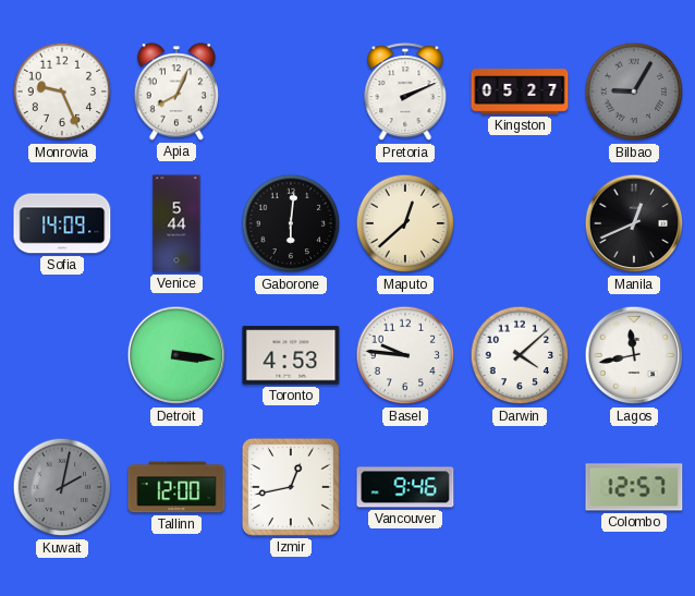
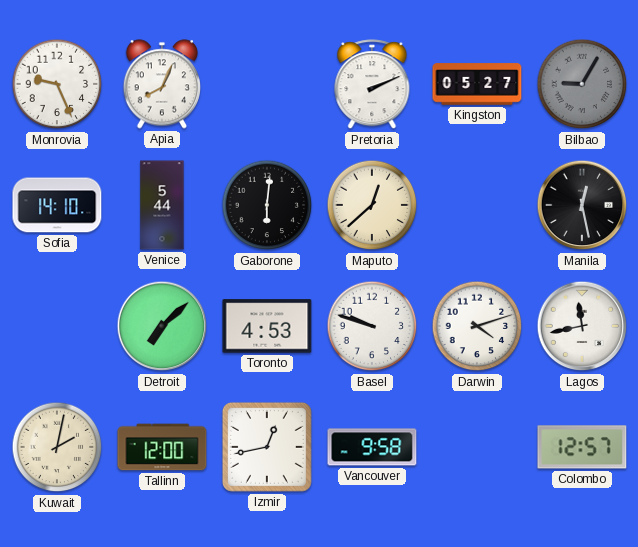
Sofia: 14:09 -> 14:10
Manila: 12:41 -> 12:28
Detroit: 3:16 -> 7:08
Basel: 9:46 -> 9:48
Darwin: 4:08 -> 4:12
Kuwait dial: grey -> cream
Vancouver: 9:46 -> 9:58
